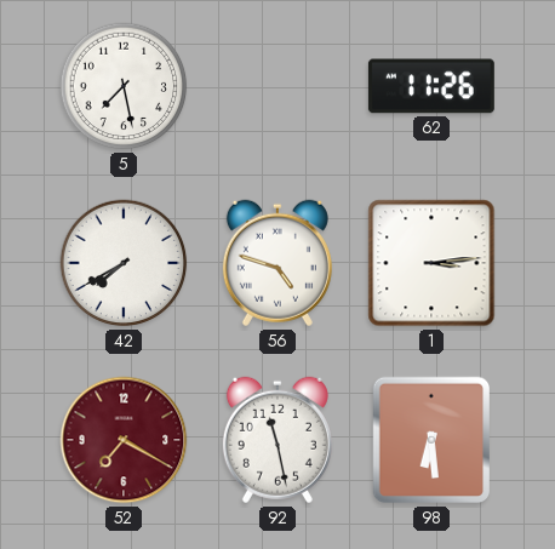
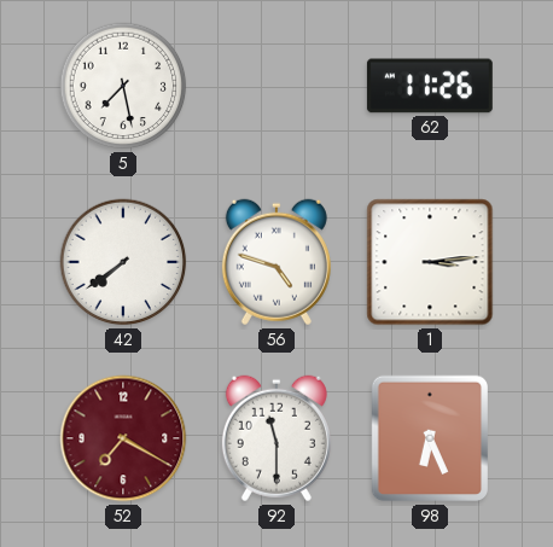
42: 7:40 -> 7:39
92: 11:28 -> 11:30
98: 6:29 -> 6:26
